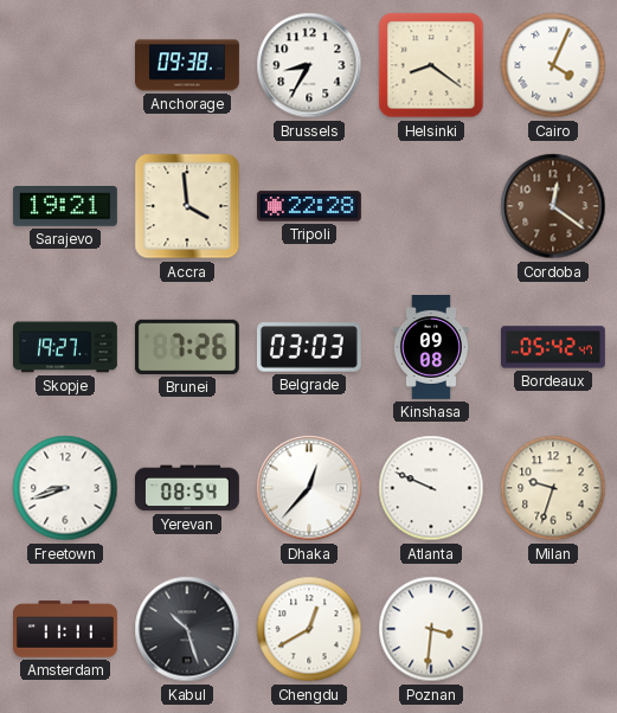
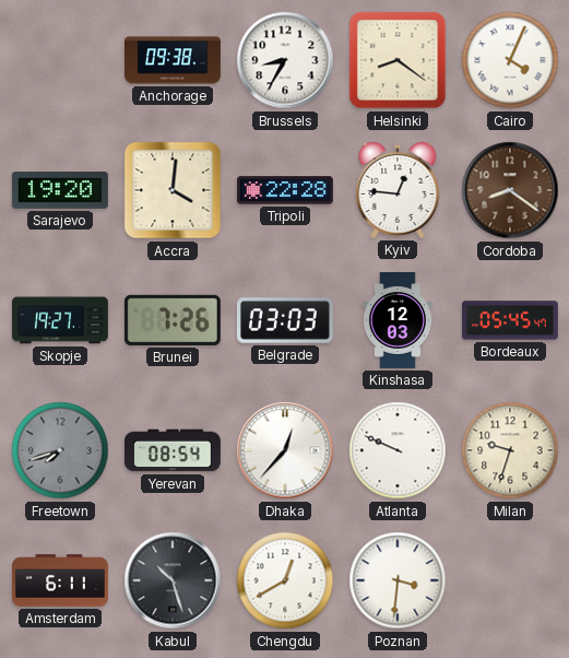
Sarajevo: 19:21 -> 19:20
Accra: 3:59 -> 4:01
Kyiv: none -> 12:46
Cordoba: 12:21 -> 8:21
Kinshasa: 09:08 -> 12:03
Bordeaux: 05:42 -> 05:45
Freetown: 8:42 -> 7:42
Freetown dial: white -> grey
Amsterdam: 11:11 -> 6:11
